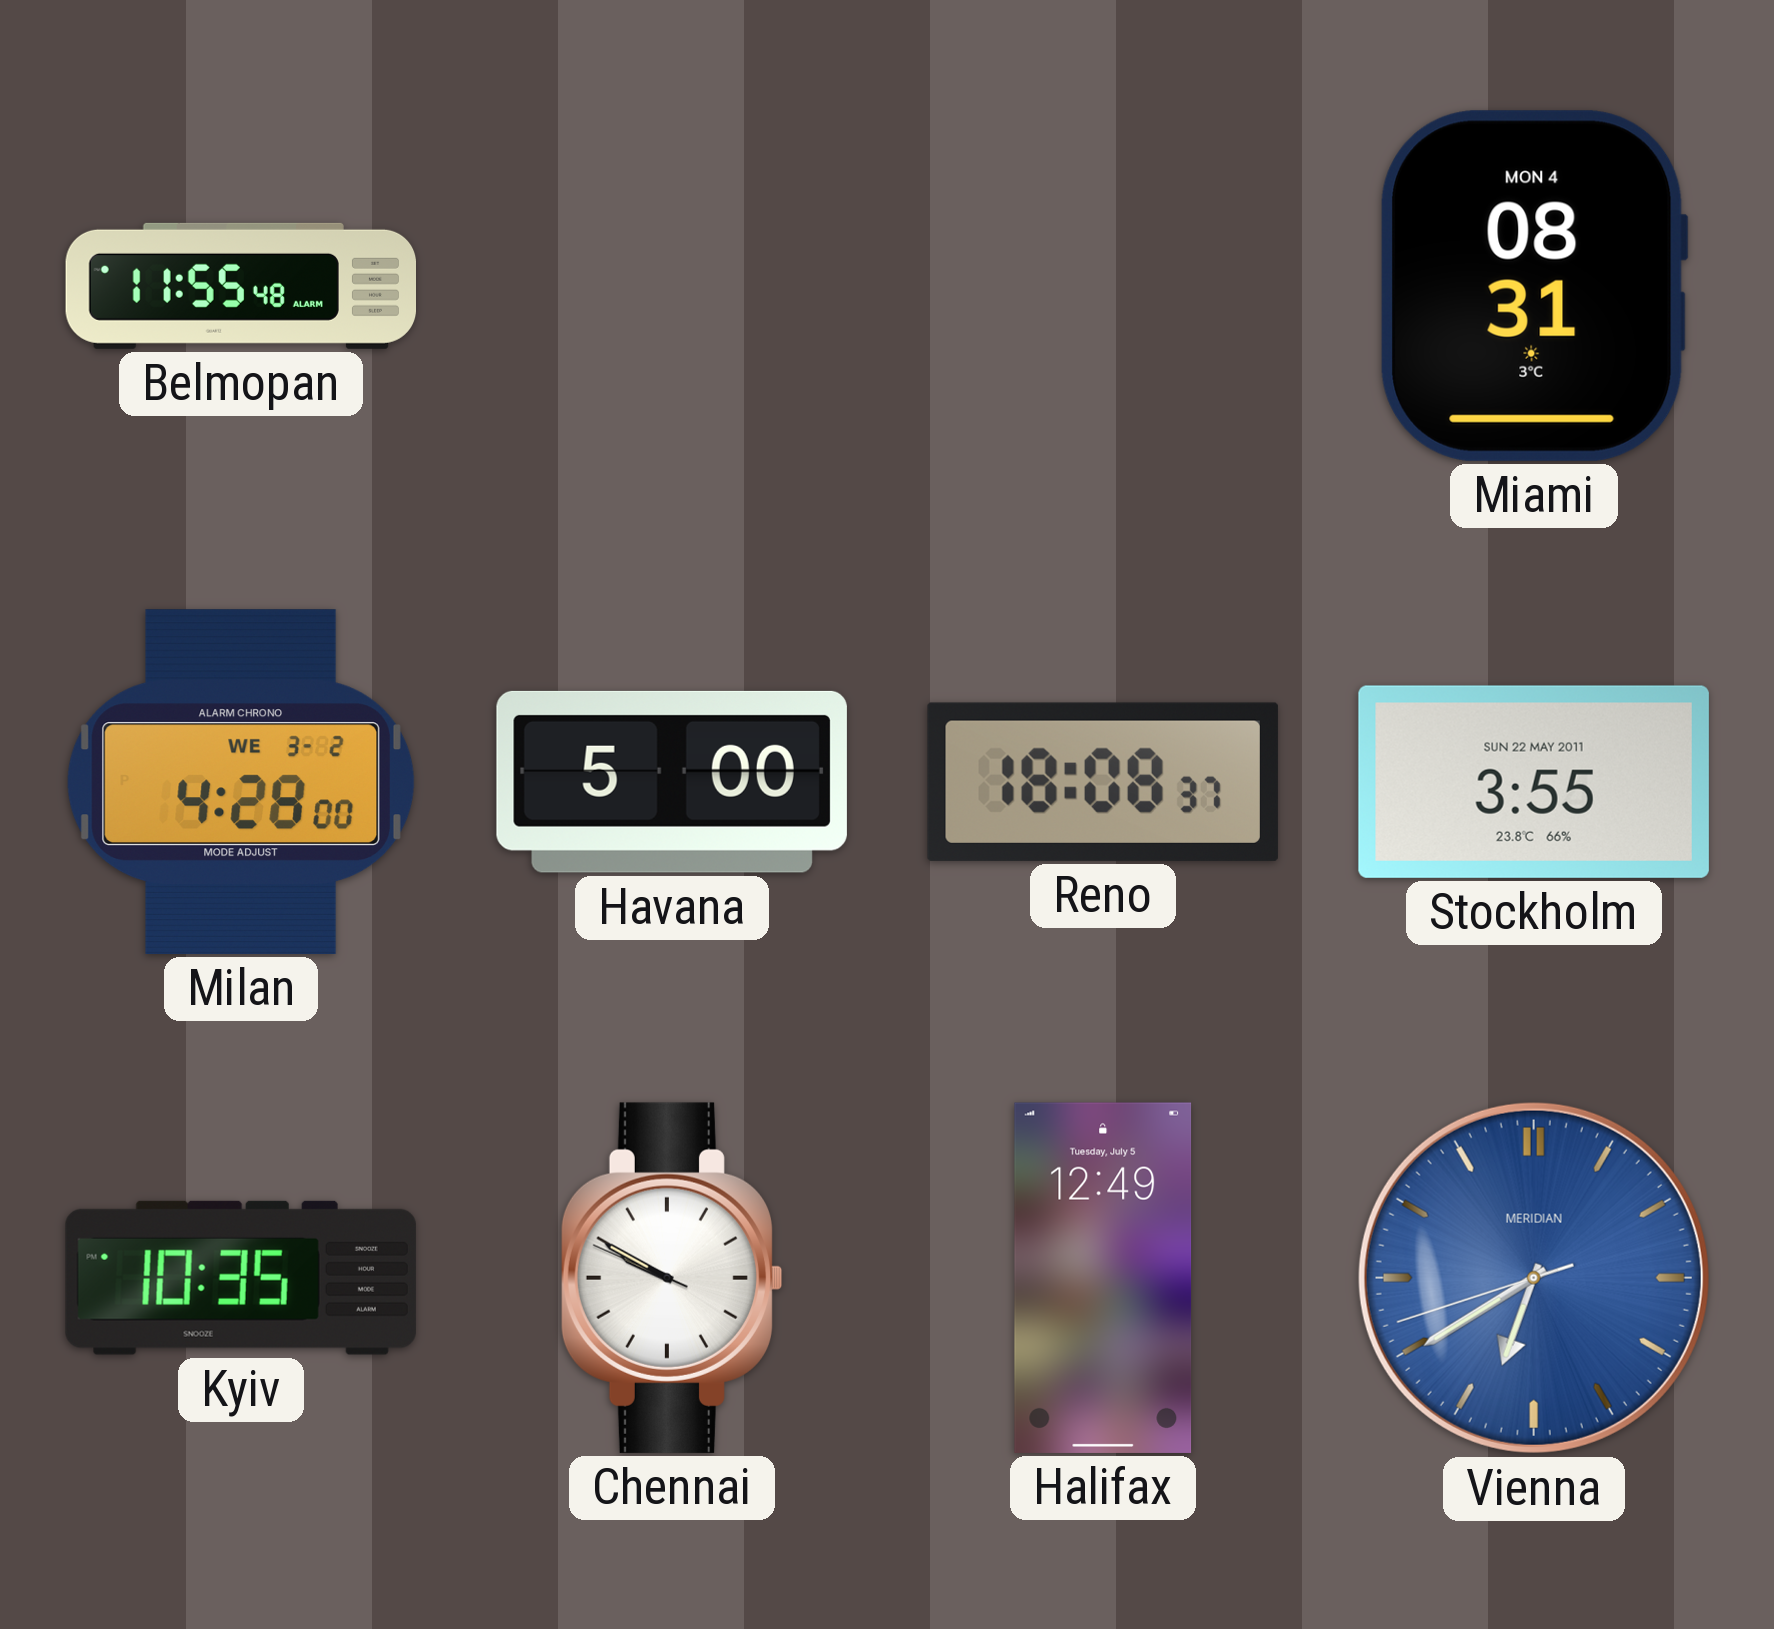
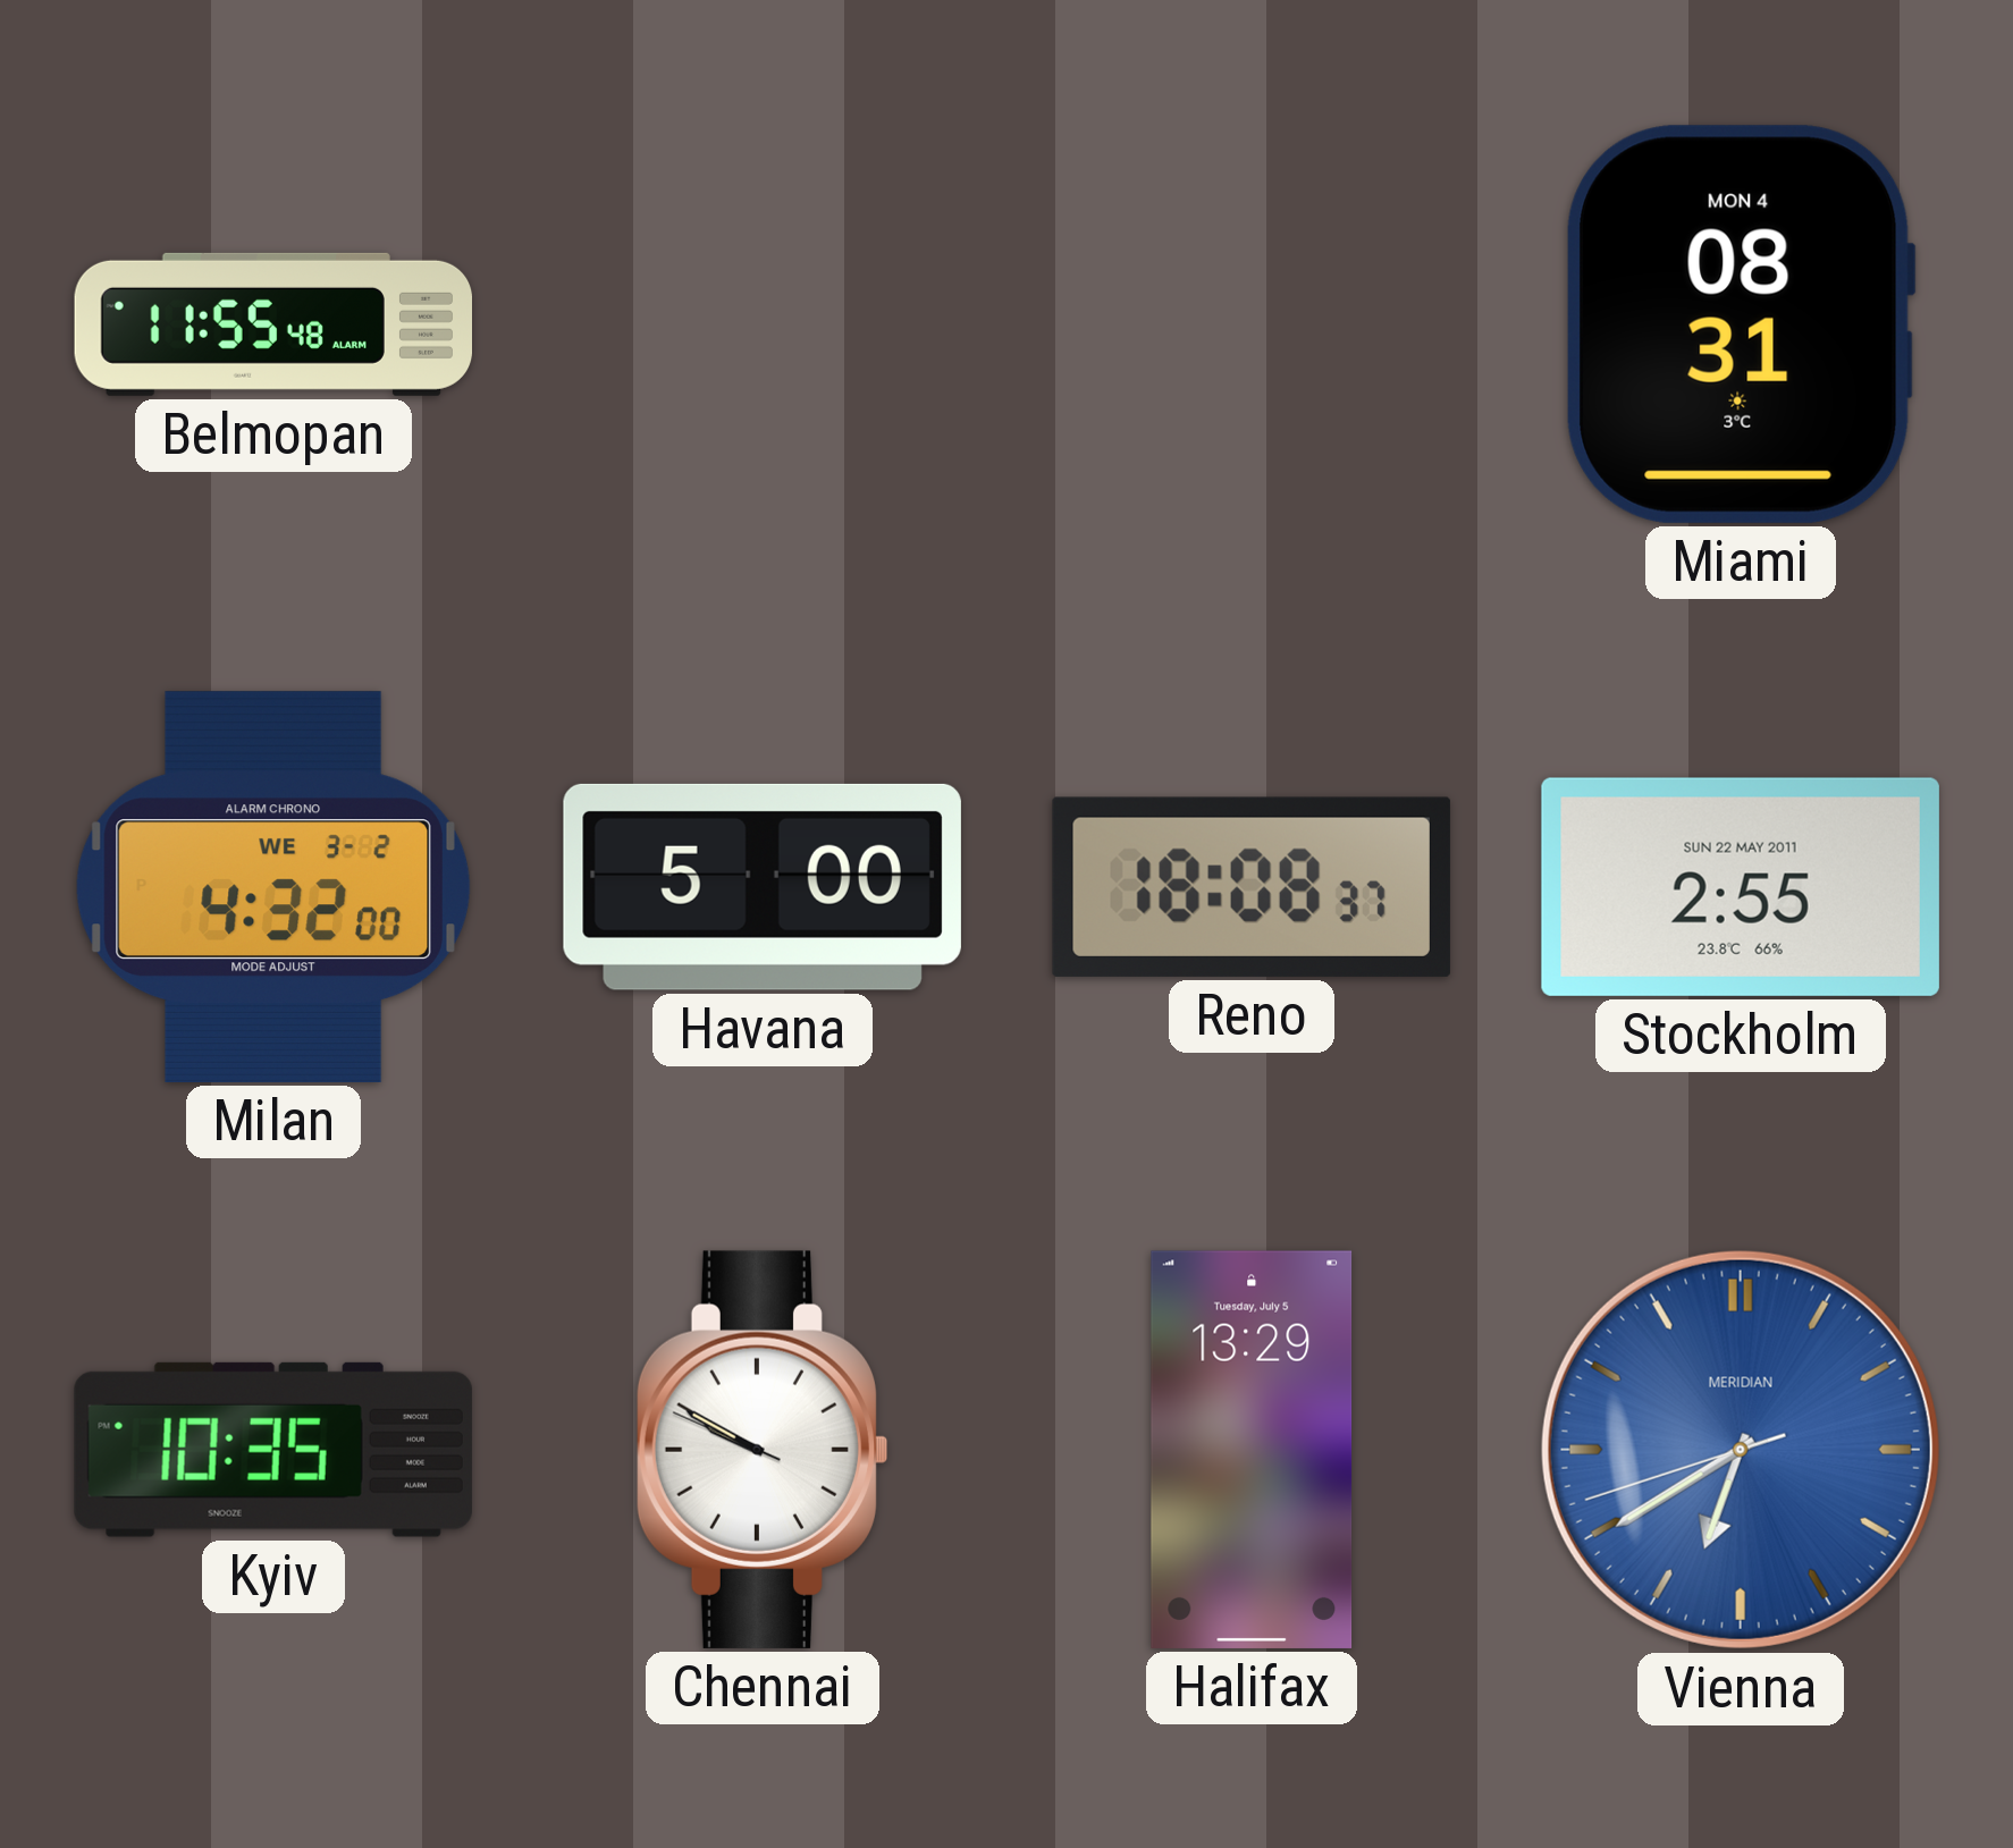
Milan: 4:28 -> 4:32
Stockholm: 3:55 -> 2:55
Halifax: 12:49 -> 13:29
